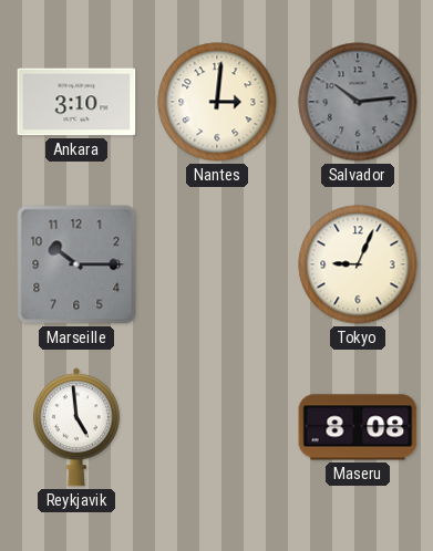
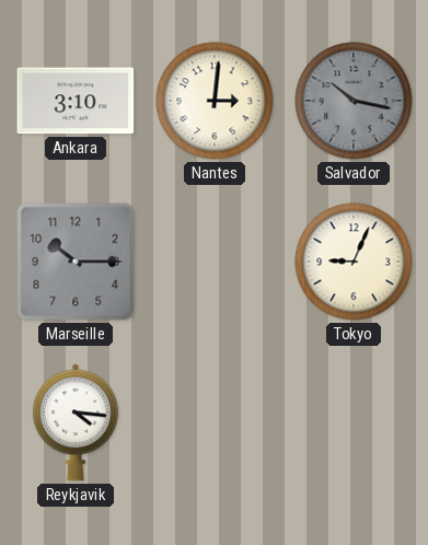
Salvador: 10:14 -> 10:17
Reykjavik: 4:59 -> 4:16
Maseru: 8:08 -> none
